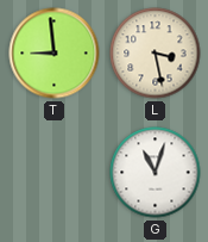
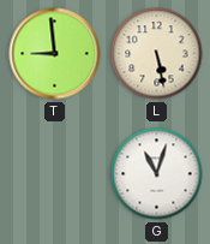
L: 3:28 -> 5:28
